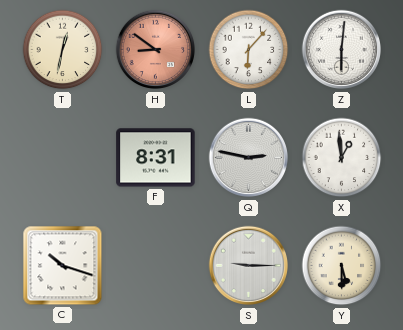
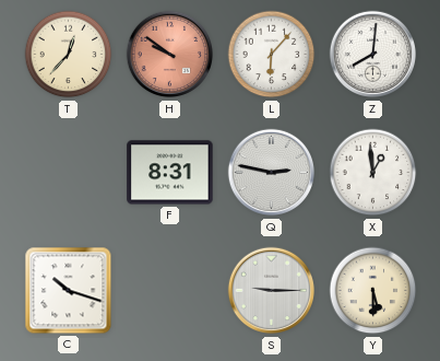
T: 12:32 -> 12:37
H: 8:51 -> 9:51
Z: 6:01 -> 8:01
